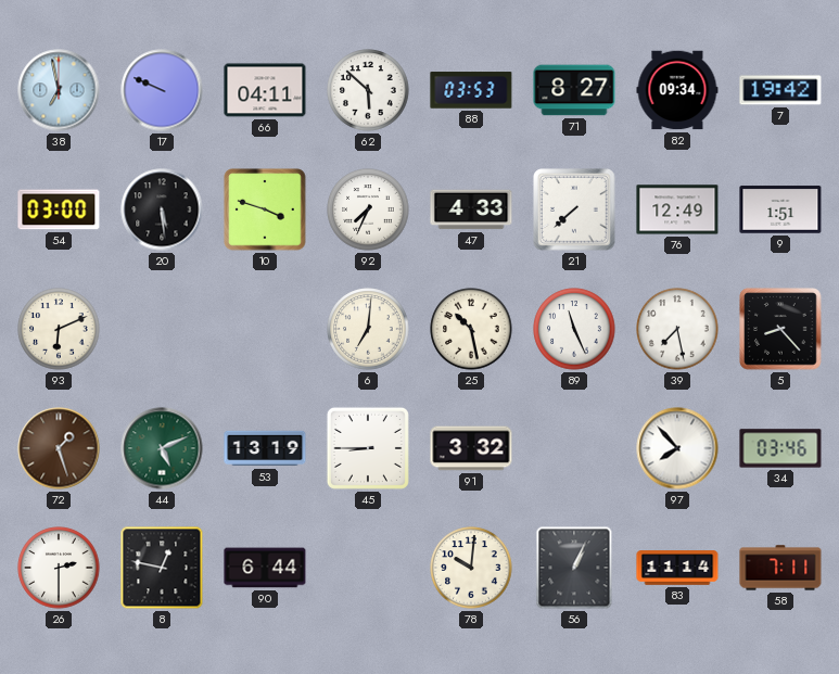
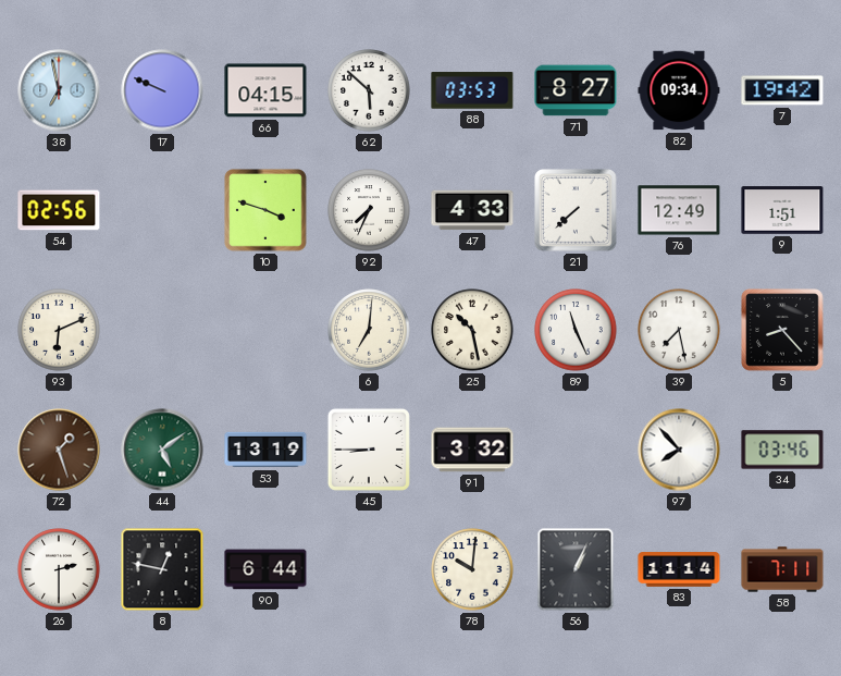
66: 04:11 -> 04:15
54: 03:00 -> 02:56
20: 5:29 -> none
44: 5:11 -> 5:09
